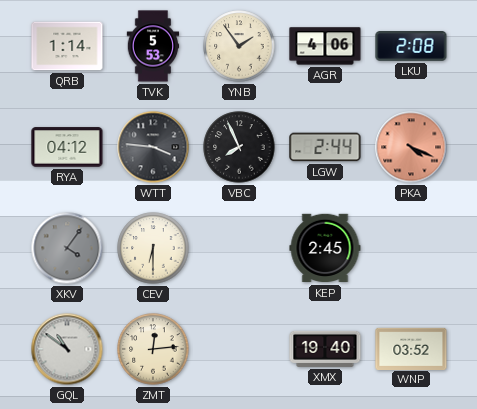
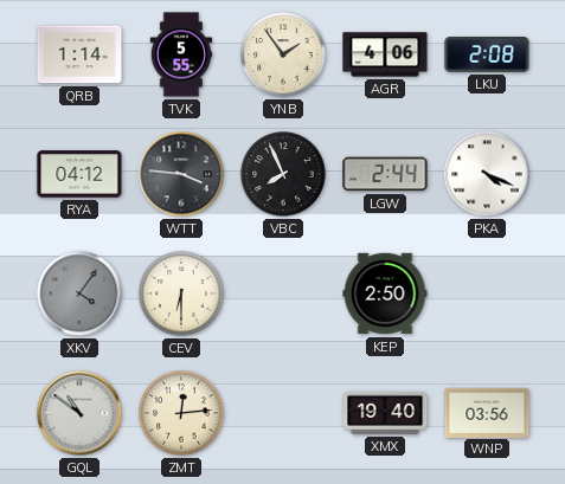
TVK: 5:53 -> 5:55
PKA dial: salmon -> white
KEP: 2:45 -> 2:50
WNP: 03:52 -> 03:56
